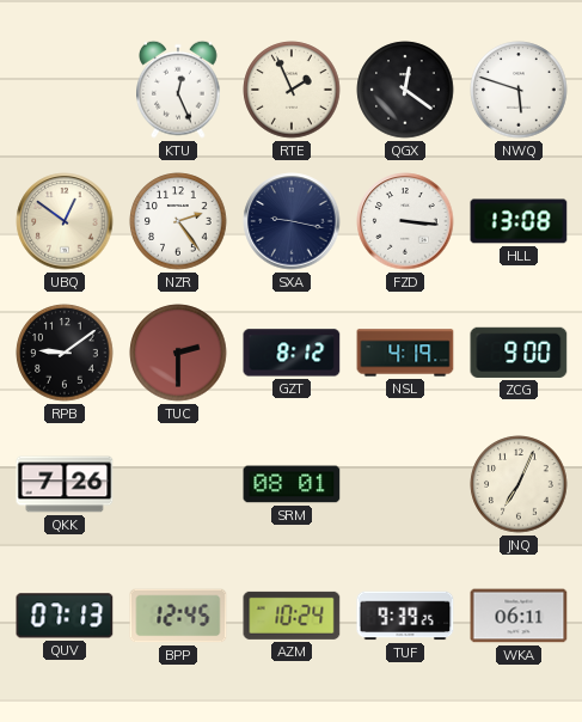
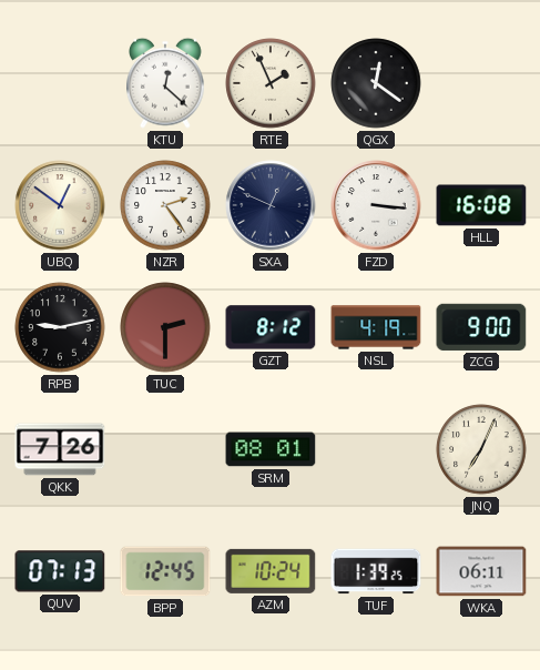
KTU: 12:26 -> 12:22
NWQ: 5:48 -> none
SXA: 9:17 -> 12:49
HLL: 13:08 -> 16:08
RPB: 9:09 -> 9:13
TUF: 9:39 -> 1:39
